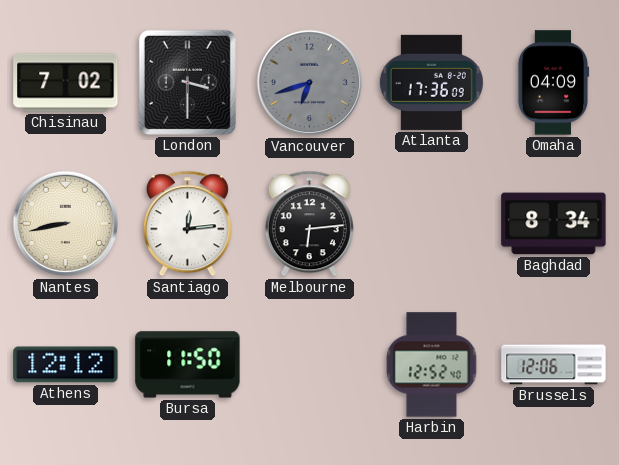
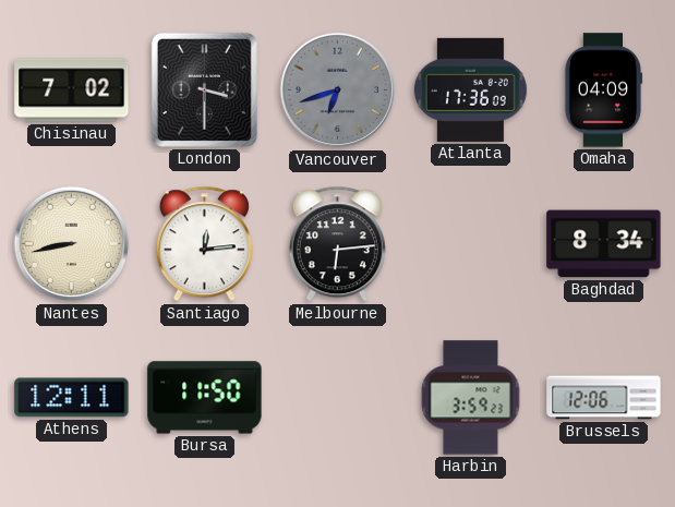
Athens: 12:12 -> 12:11
Harbin: 12:52 -> 3:59
